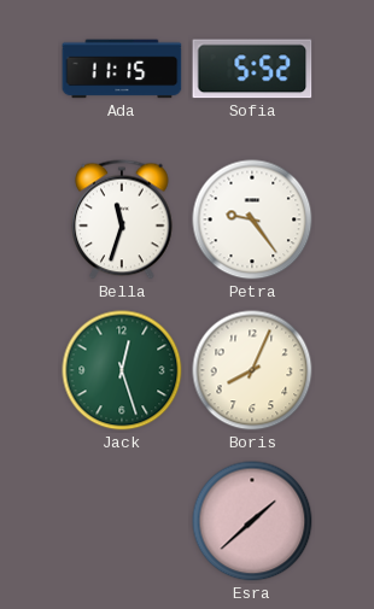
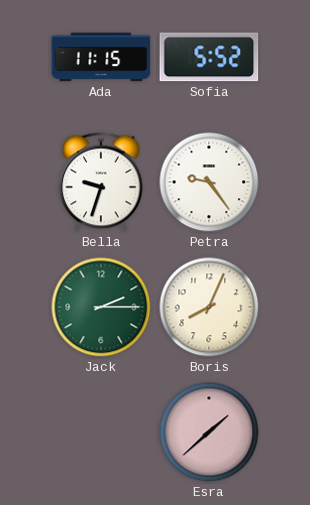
Bella: 11:33 -> 9:33
Jack: 12:27 -> 2:15
